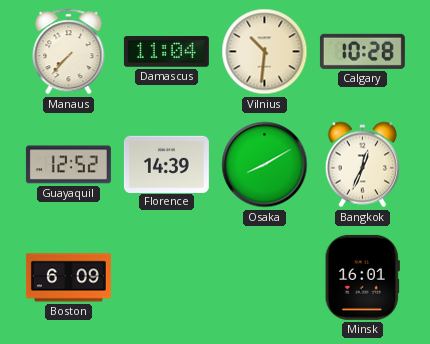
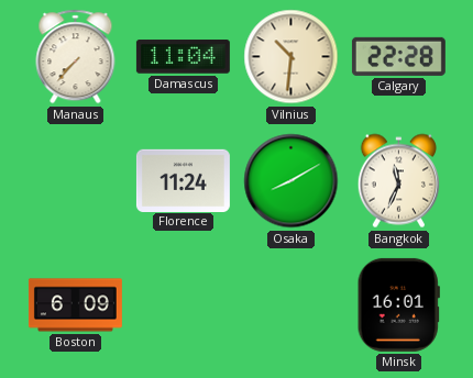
Calgary: 10:28 -> 22:28
Guayaquil: 12:52 -> none
Florence: 14:39 -> 11:24
Bangkok: 12:34 -> 11:34
